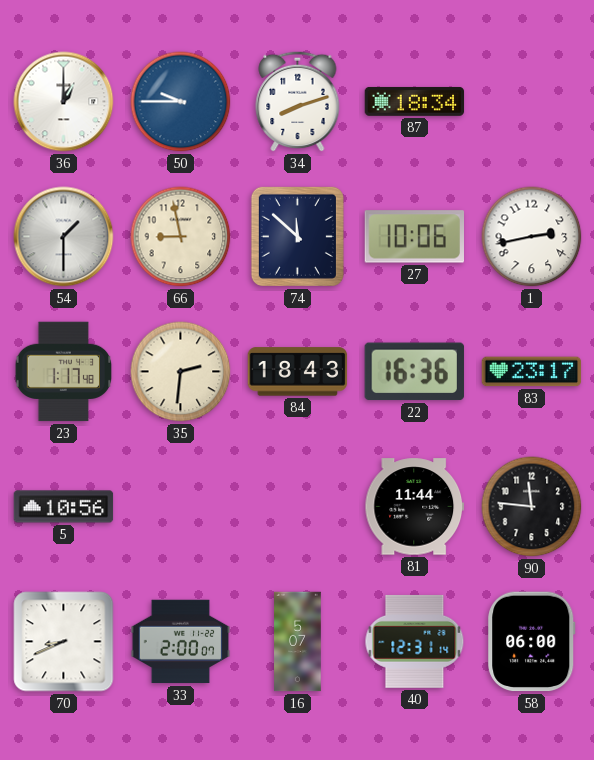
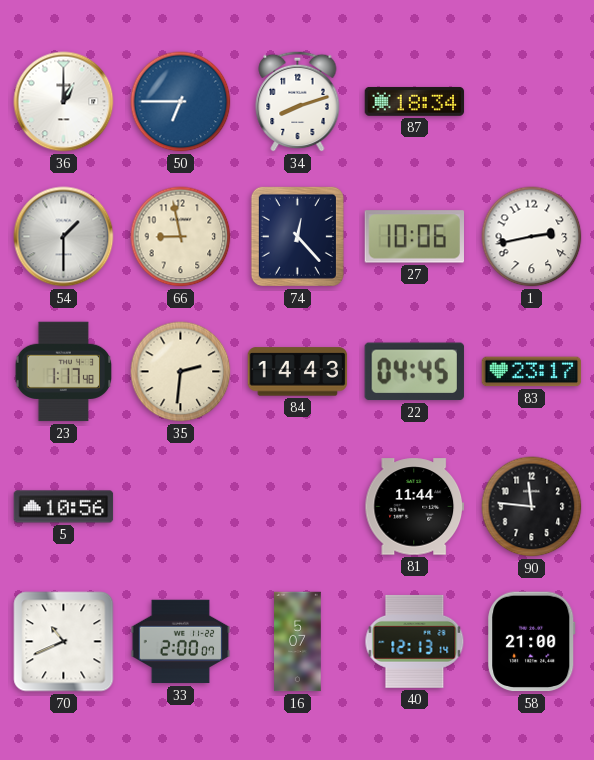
50: 9:45 -> 6:45
74: 11:52 -> 12:23
84: 18:43 -> 14:43
22: 16:36 -> 04:45
70: 8:41 -> 10:41
40: 12:31 -> 12:13
58: 06:00 -> 21:00
